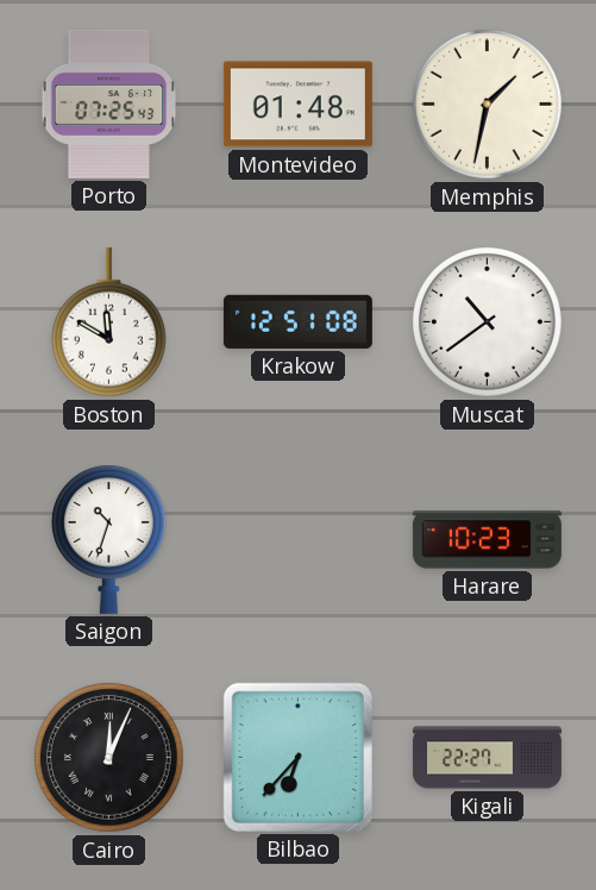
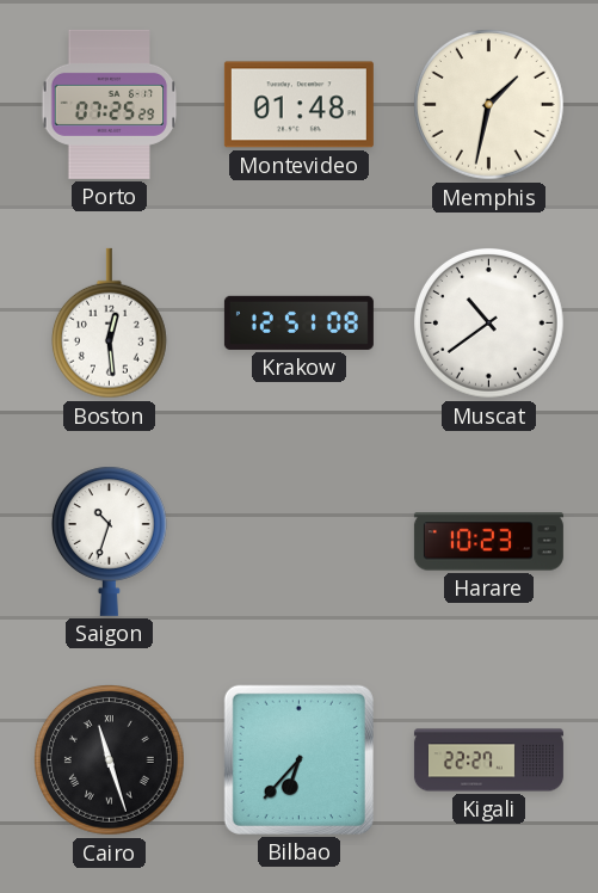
Porto: 07:25:43 -> 07:25:29
Boston: 11:50 -> 12:29
Cairo: 12:04 -> 11:27
